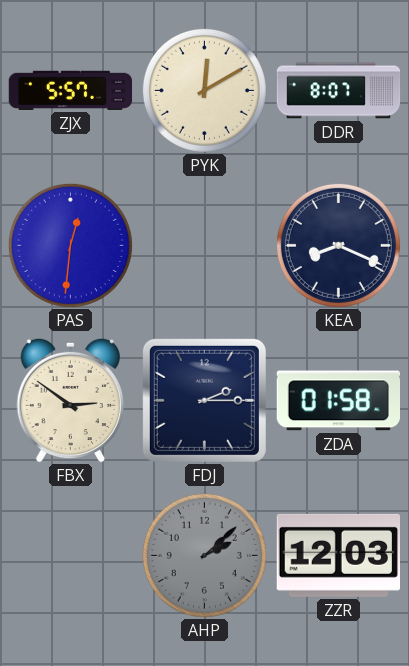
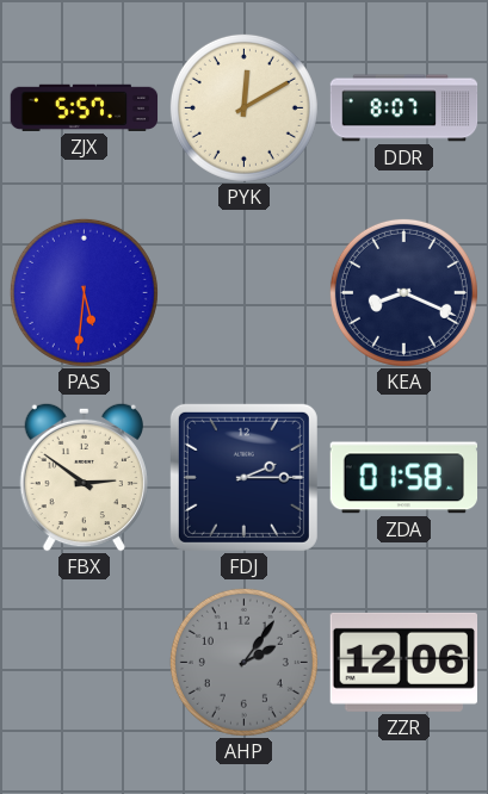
PAS: 12:31 -> 5:31
AHP: 2:08 -> 2:06
ZZR: 12:03 -> 12:06
